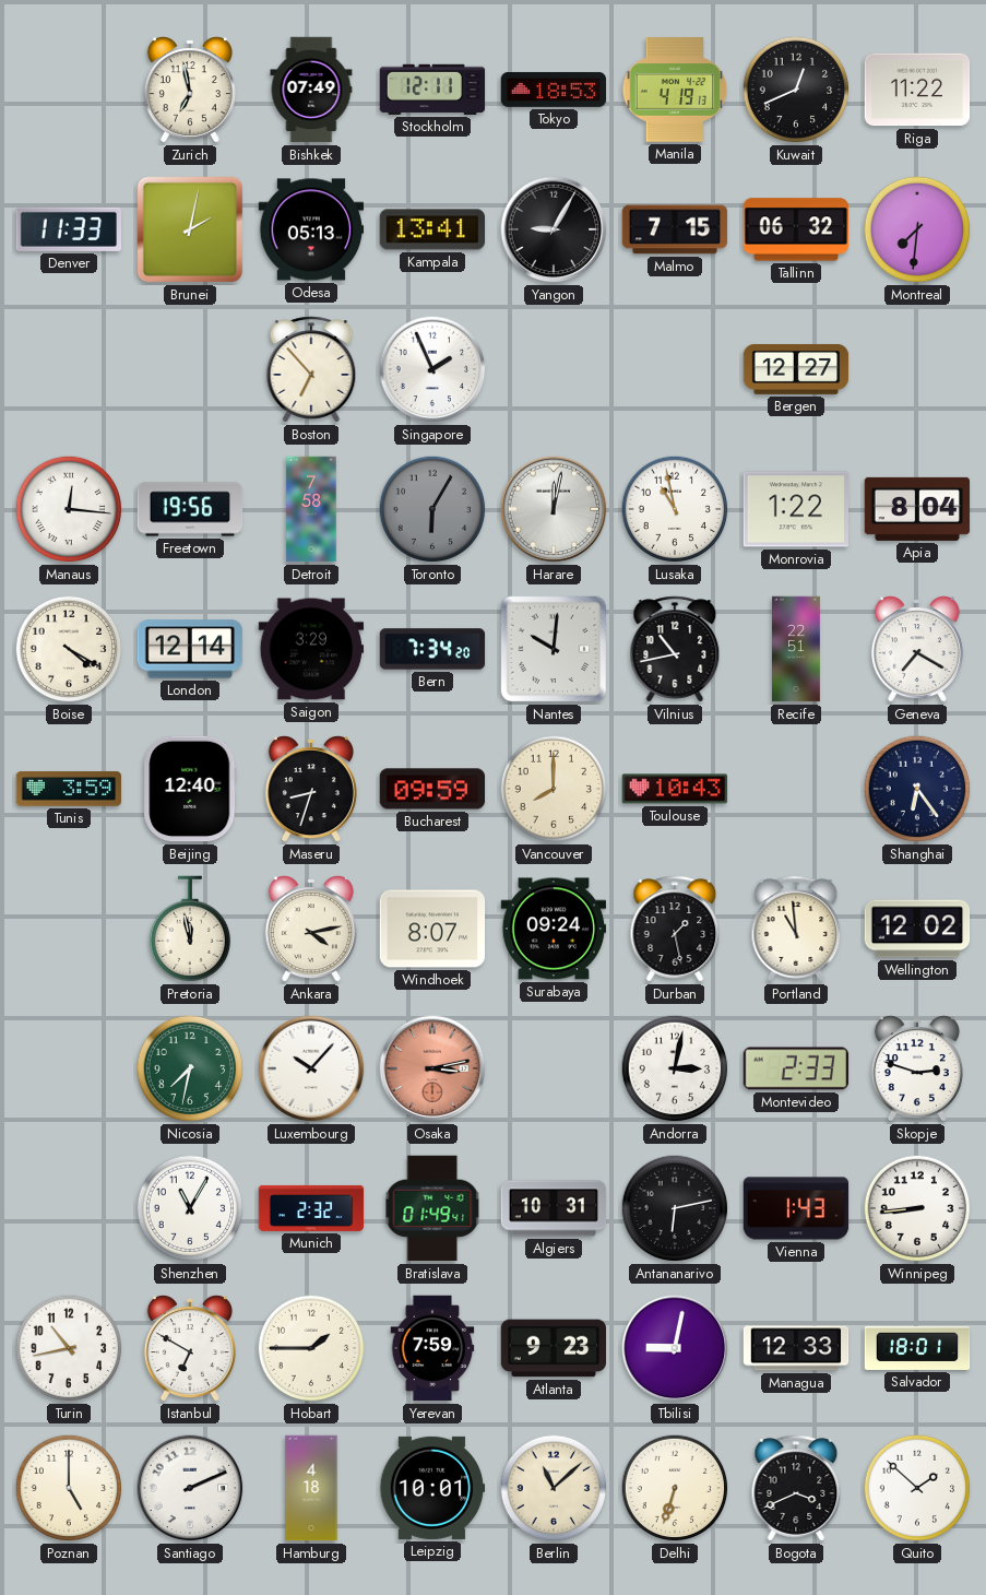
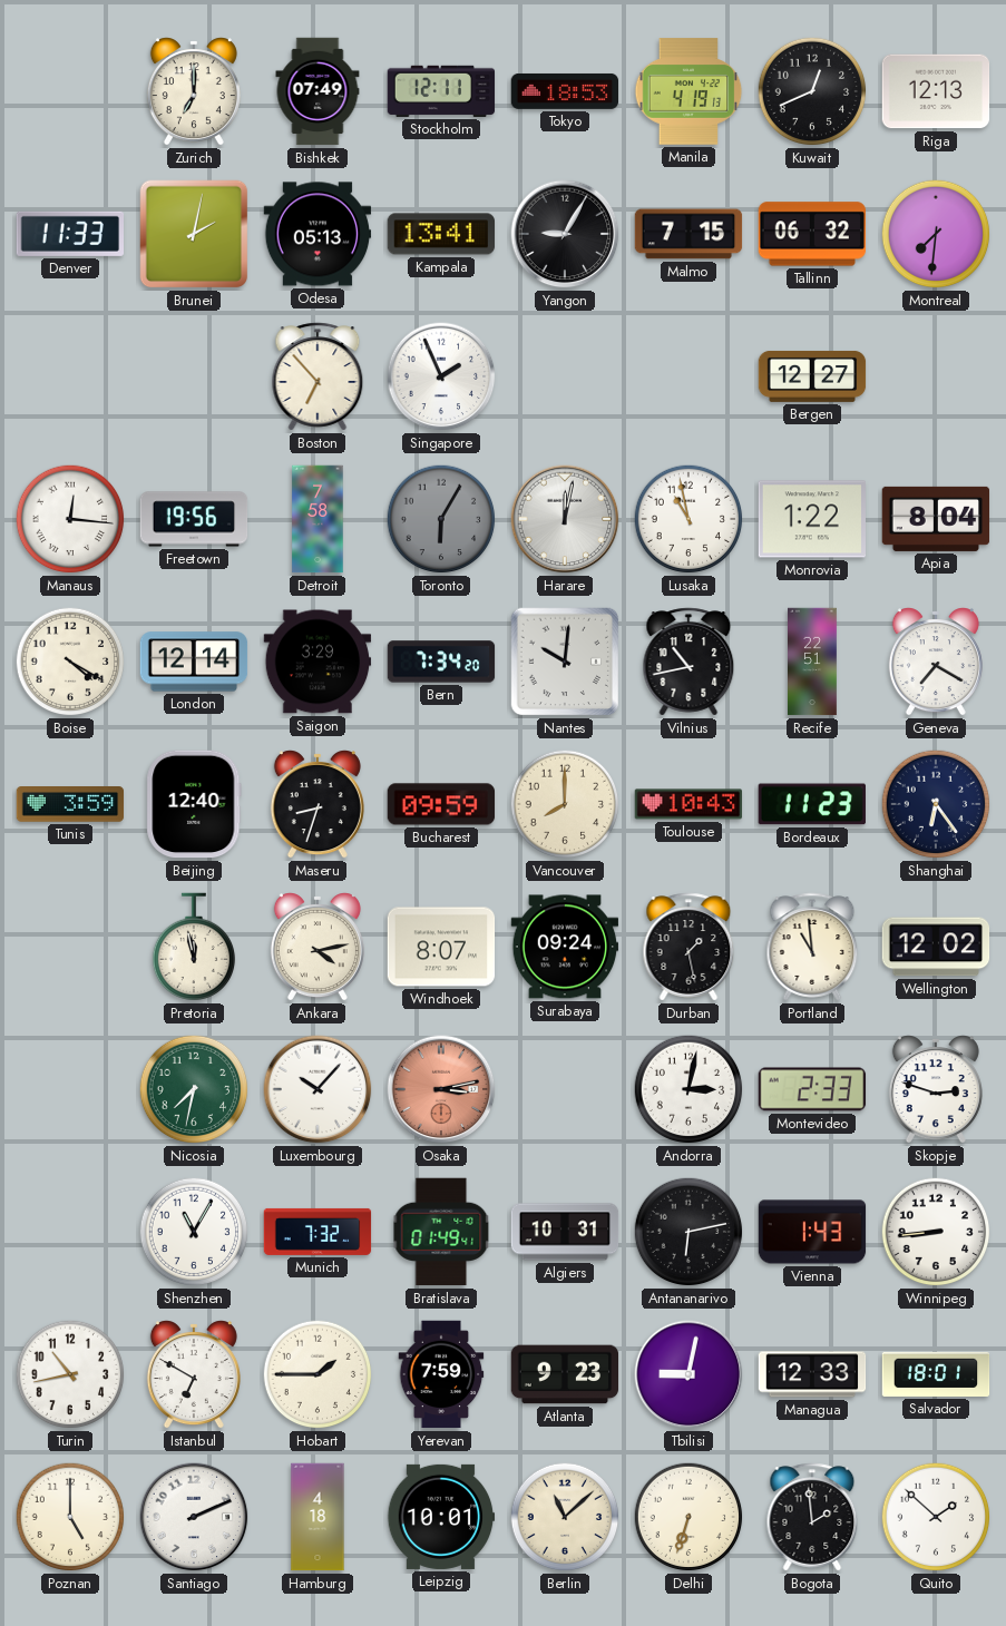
Zurich: 6:58 -> 7:00
Riga: 11:22 -> 12:13
Bordeaux: none -> 11:23
Munich: 2:32 -> 7:32
Bogota: 3:41 -> 1:59
